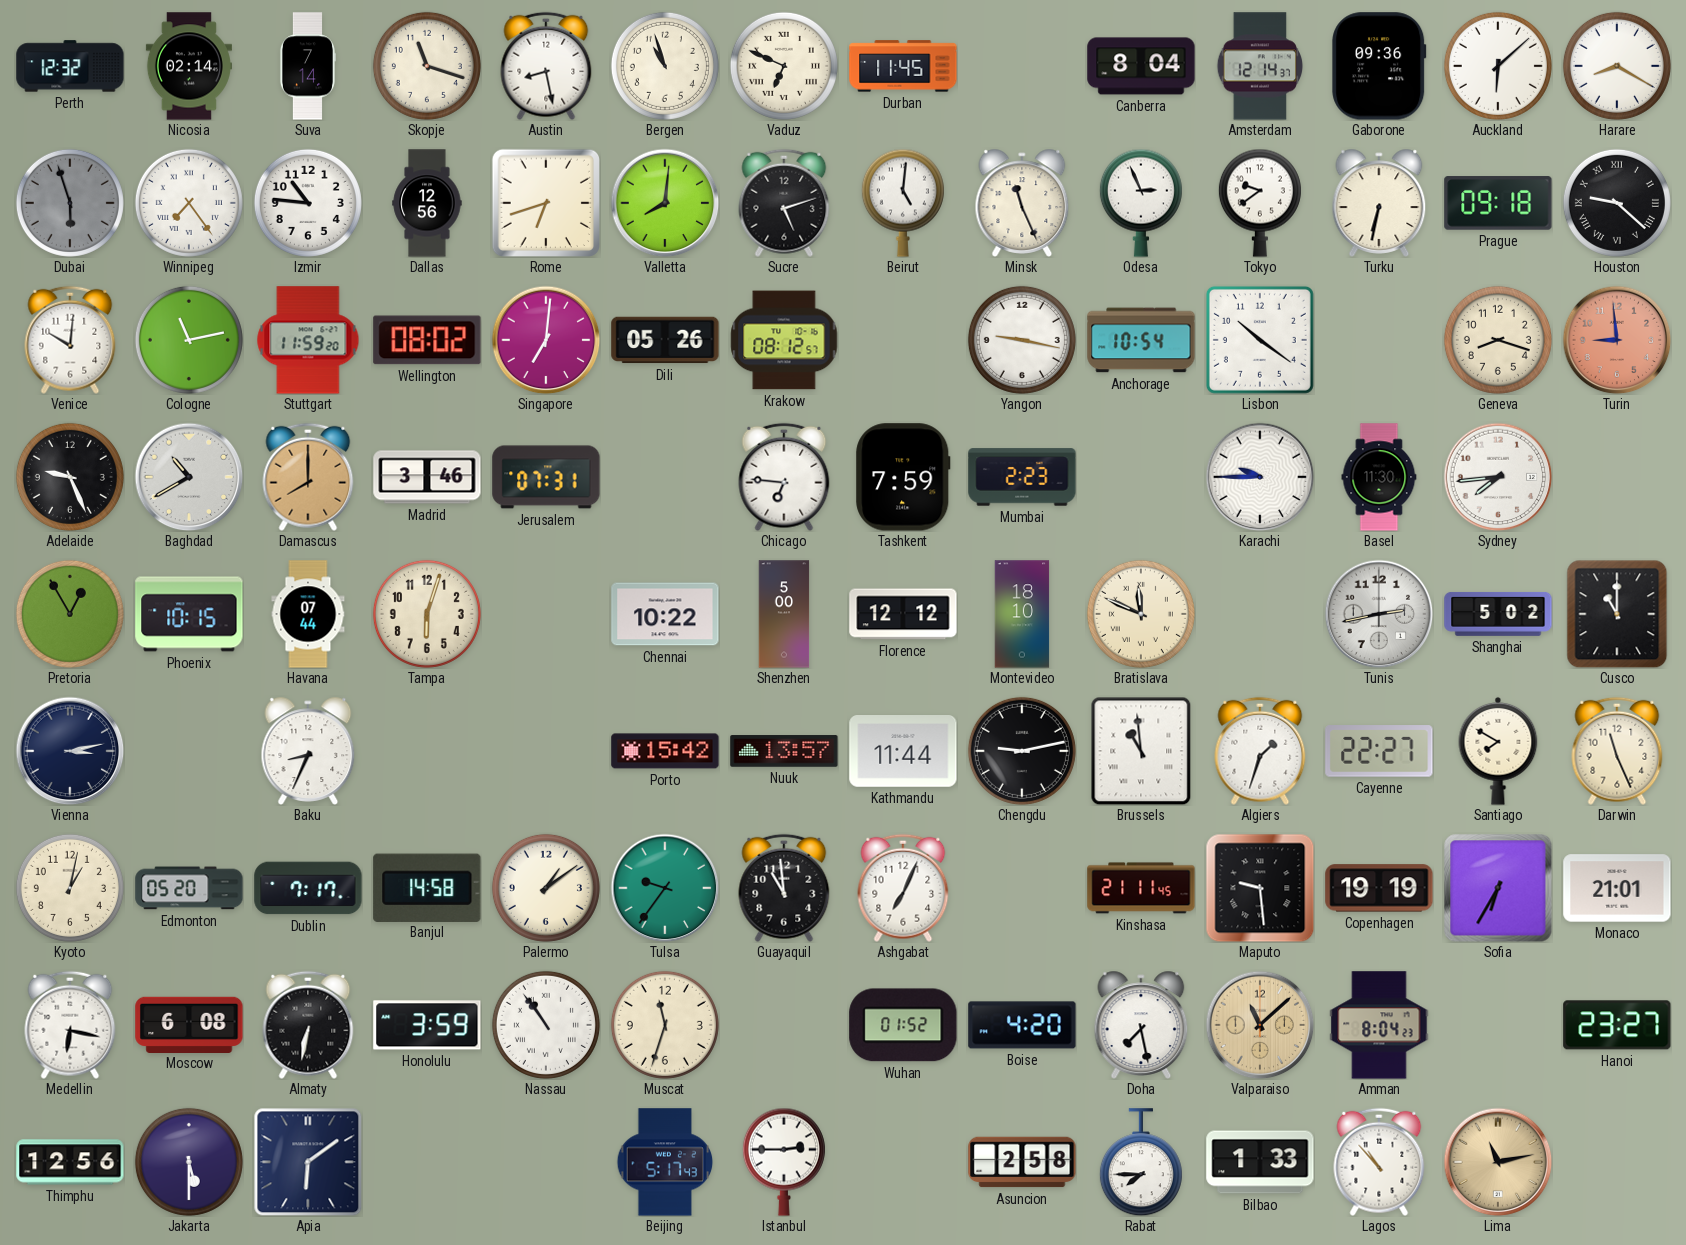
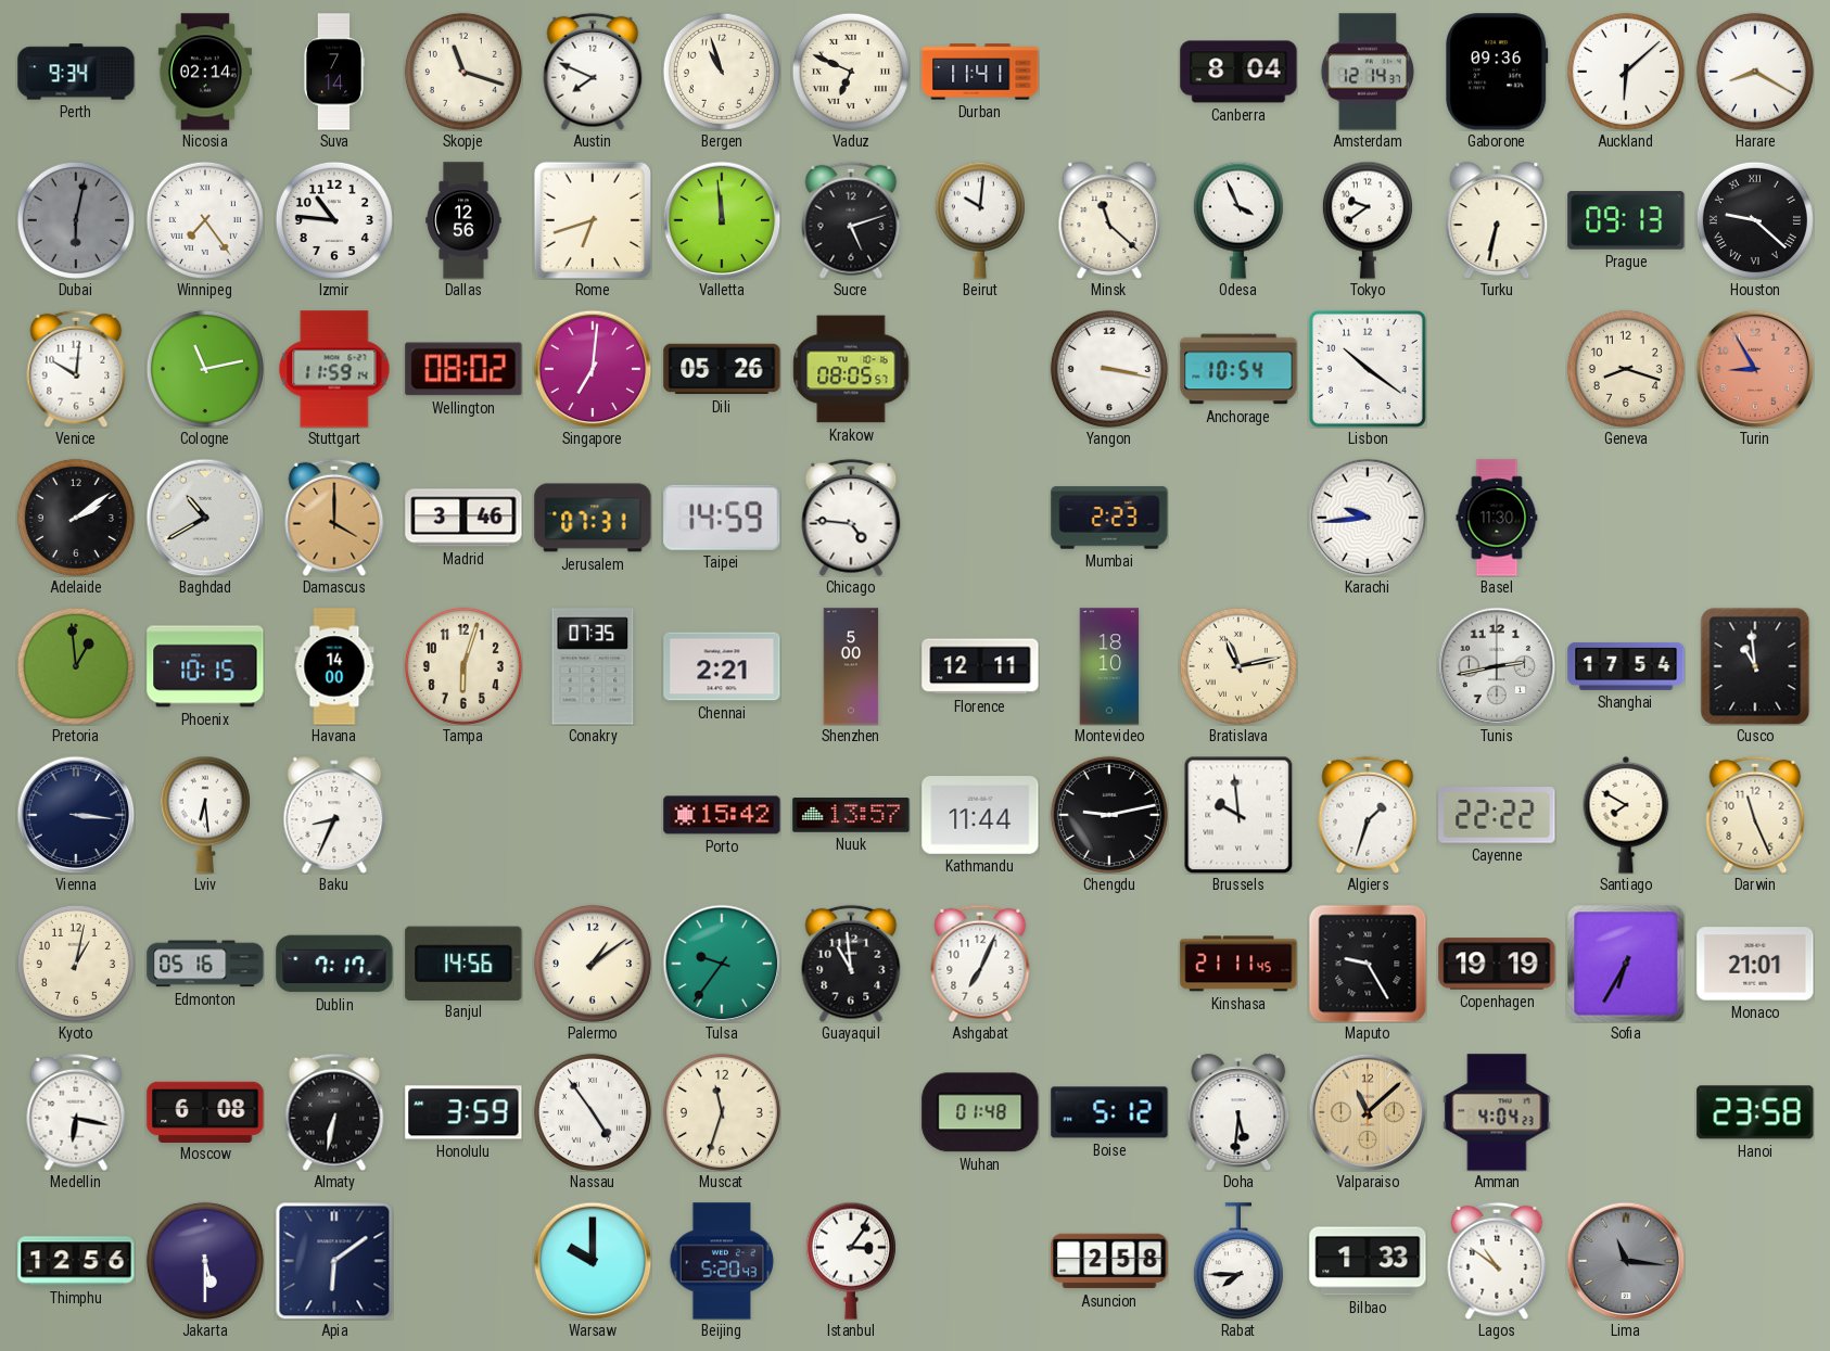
Perth: 12:32 -> 9:34
Austin: 8:28 -> 7:49
Durban: 11:45 -> 11:41
Dubai: 5:57 -> 6:02
Valletta: 8:01 -> 11:59
Beirut: 5:01 -> 10:01
Minsk: 11:26 -> 11:22
Odesa: 2:56 -> 3:56
Prague: 09:18 -> 09:13
Stuttgart: 11:59:20 -> 11:59:14
Krakow: 08:12 -> 08:05
Yangon: 9:17 -> 3:17
Turin: 8:59 -> 8:55
Adelaide: 9:26 -> 2:09
Damascus: 8:00 -> 4:00
Taipei: none -> 14:59
Chicago: 6:46 -> 4:46
Tashkent: 7:59 -> none
Karachi: 9:45 -> 9:44
Sydney: 7:44 -> none
Pretoria: 12:55 -> 12:59
Havana: 07:44 -> 14:00
Conakry: none -> 07:35
Chennai: 10:22 -> 2:21
Florence: 12:12 -> 12:11
Bratislava: 11:49 -> 11:13
Shanghai: 5:02 -> 17:54
Cusco: 11:00 -> 10:59
Vienna: 3:13 -> 3:16
Lviv: none -> 6:29
Brussels: 10:59 -> 9:59
Cayenne: 22:27 -> 22:22
Edmonton: 05:20 -> 05:16
Banjul: 14:58 -> 14:56
Maputo: 9:29 -> 9:25
Nassau: 10:54 -> 4:54
Wuhan: 01:52 -> 01:48
Boise: 4:20 -> 5:12
Doha: 7:28 -> 5:31
Amman: 8:04 -> 4:04
Hanoi: 23:27 -> 23:58
Warsaw: none -> 10:00
Beijing: 5:17 -> 5:20
Istanbul: 2:45 -> 3:06
Lagos: 10:53 -> 10:51
Lima: 11:13 -> 11:16
Lima dial: champagne -> grey
